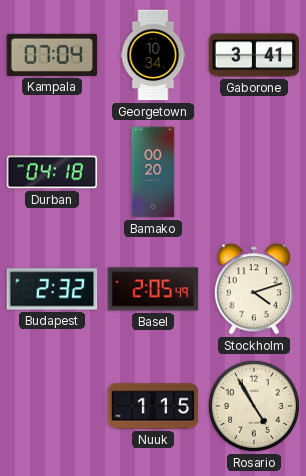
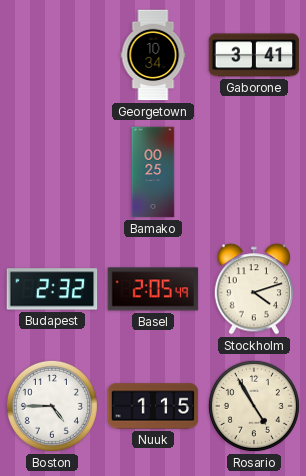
Kampala: 07:04 -> none
Durban: 04:18 -> none
Bamako: 00:20 -> 00:25
Boston: none -> 4:45
